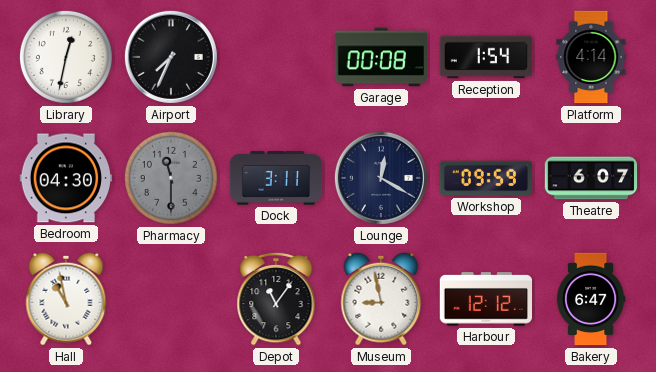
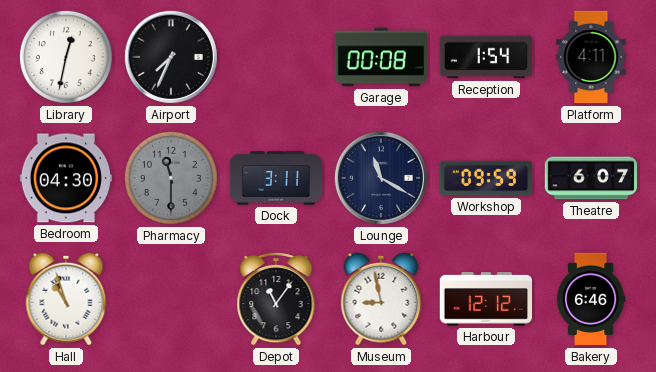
Platform: 4:14 -> 4:11
Lounge: 12:20 -> 11:20
Hall: 10:58 -> 10:57
Bakery: 6:47 -> 6:46
